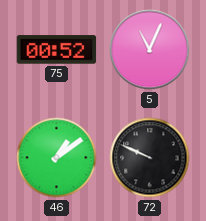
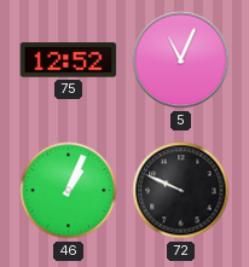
75: 00:52 -> 12:52
46: 1:09 -> 1:04
